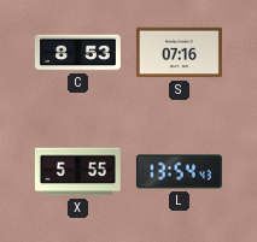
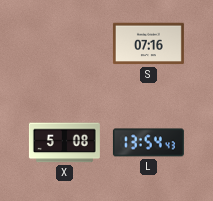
C: 8:53 -> none
X: 5:55 -> 5:08
